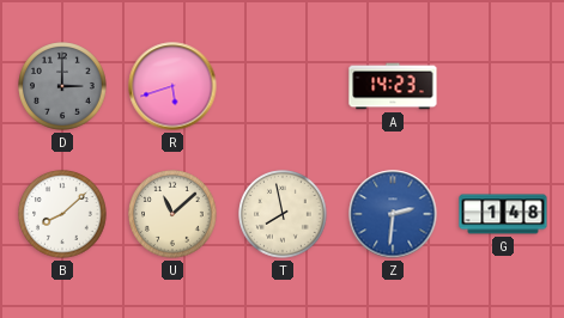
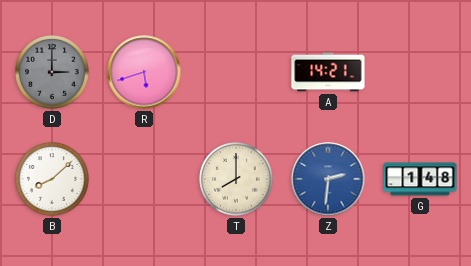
A: 14:23 -> 14:21
U: 11:08 -> none
T: 7:58 -> 8:00
